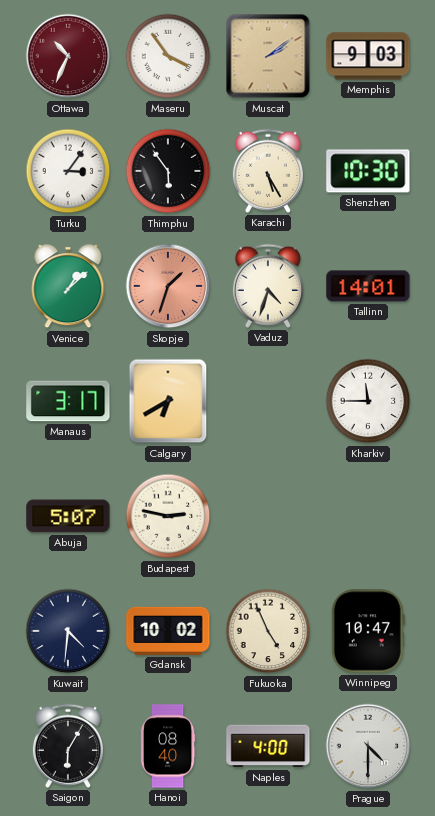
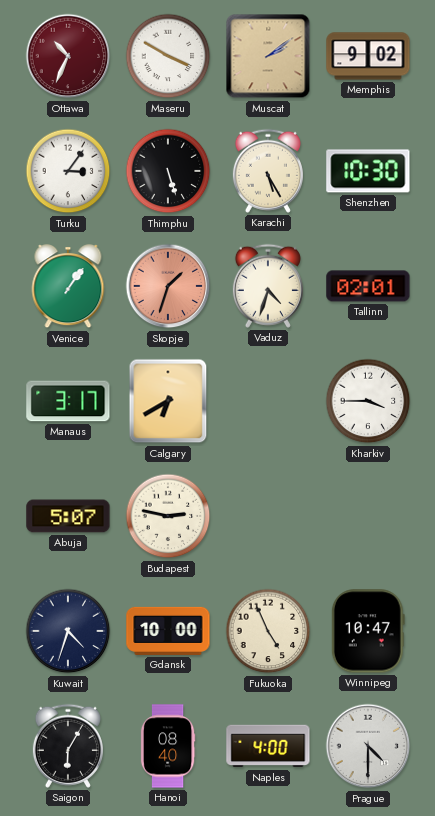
Maseru: 3:54 -> 3:50
Memphis: 9:03 -> 9:02
Thimphu: 5:54 -> 5:27
Venice: 1:08 -> 1:06
Tallinn: 14:01 -> 02:01
Kharkiv: 11:45 -> 3:45
Kuwait: 4:31 -> 4:33
Gdansk: 10:02 -> 10:00
